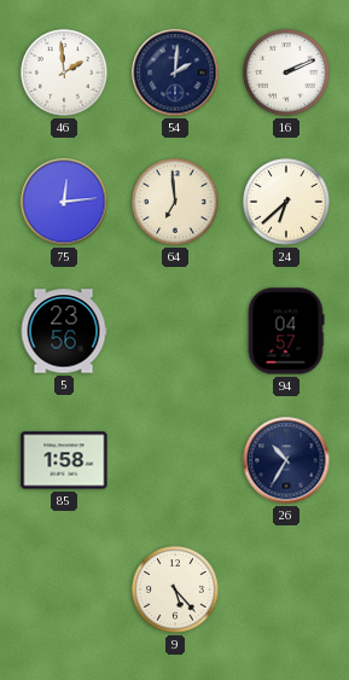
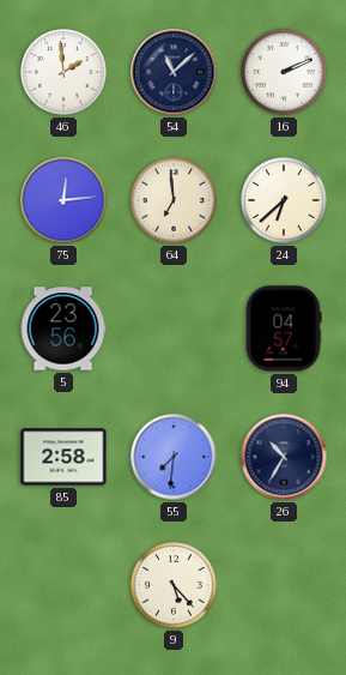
54: 2:01 -> 11:08
85: 1:58 -> 2:58
55: none -> 7:31
